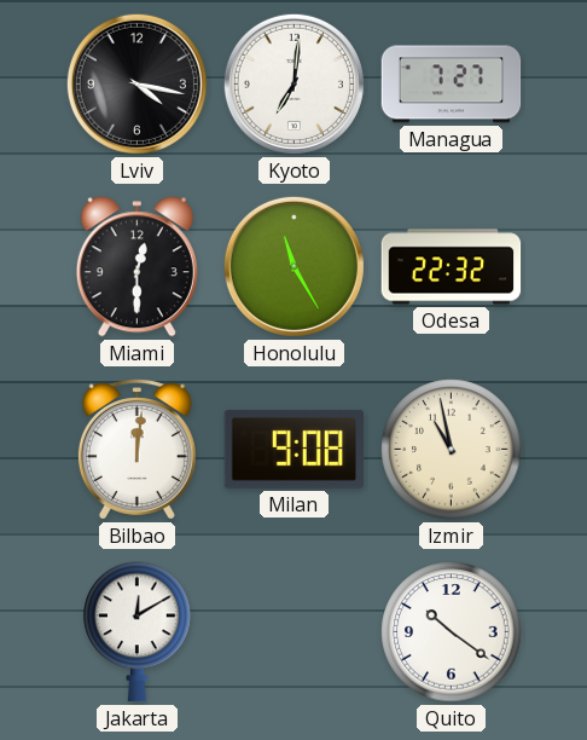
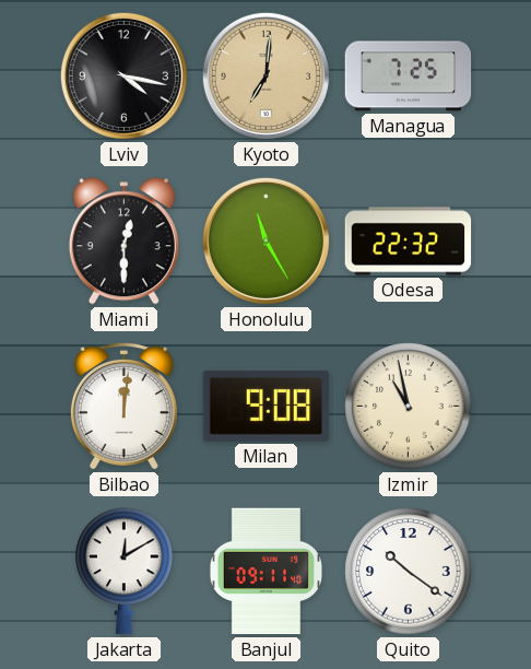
Kyoto dial: white -> champagne
Managua: 7:27 -> 7:25
Banjul: none -> 09:11
